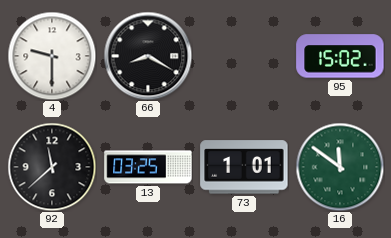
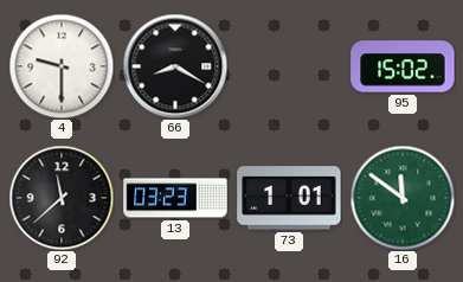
13: 03:25 -> 03:23
